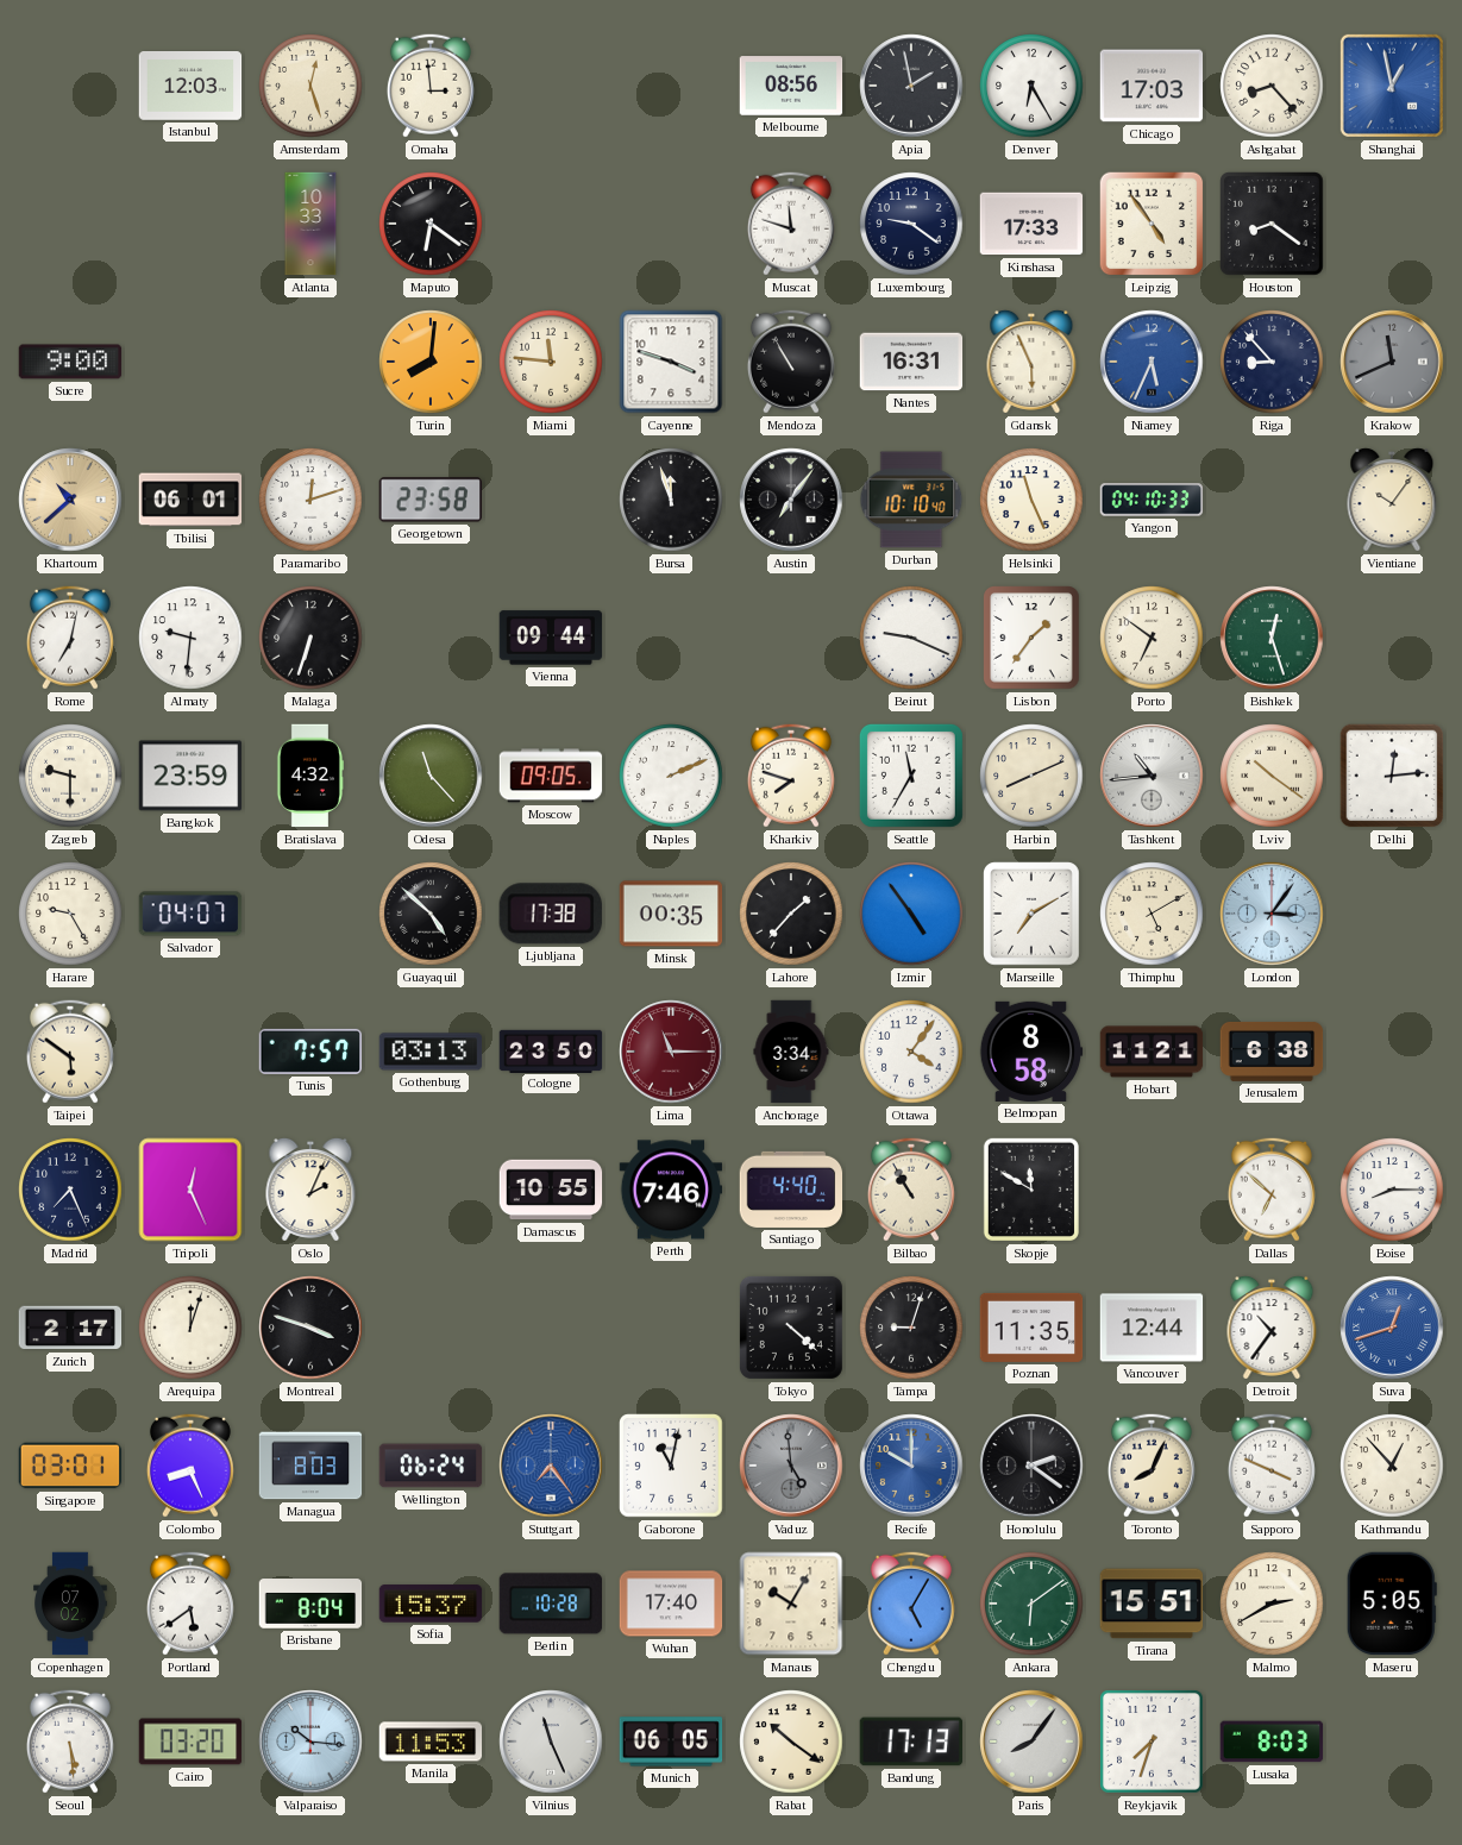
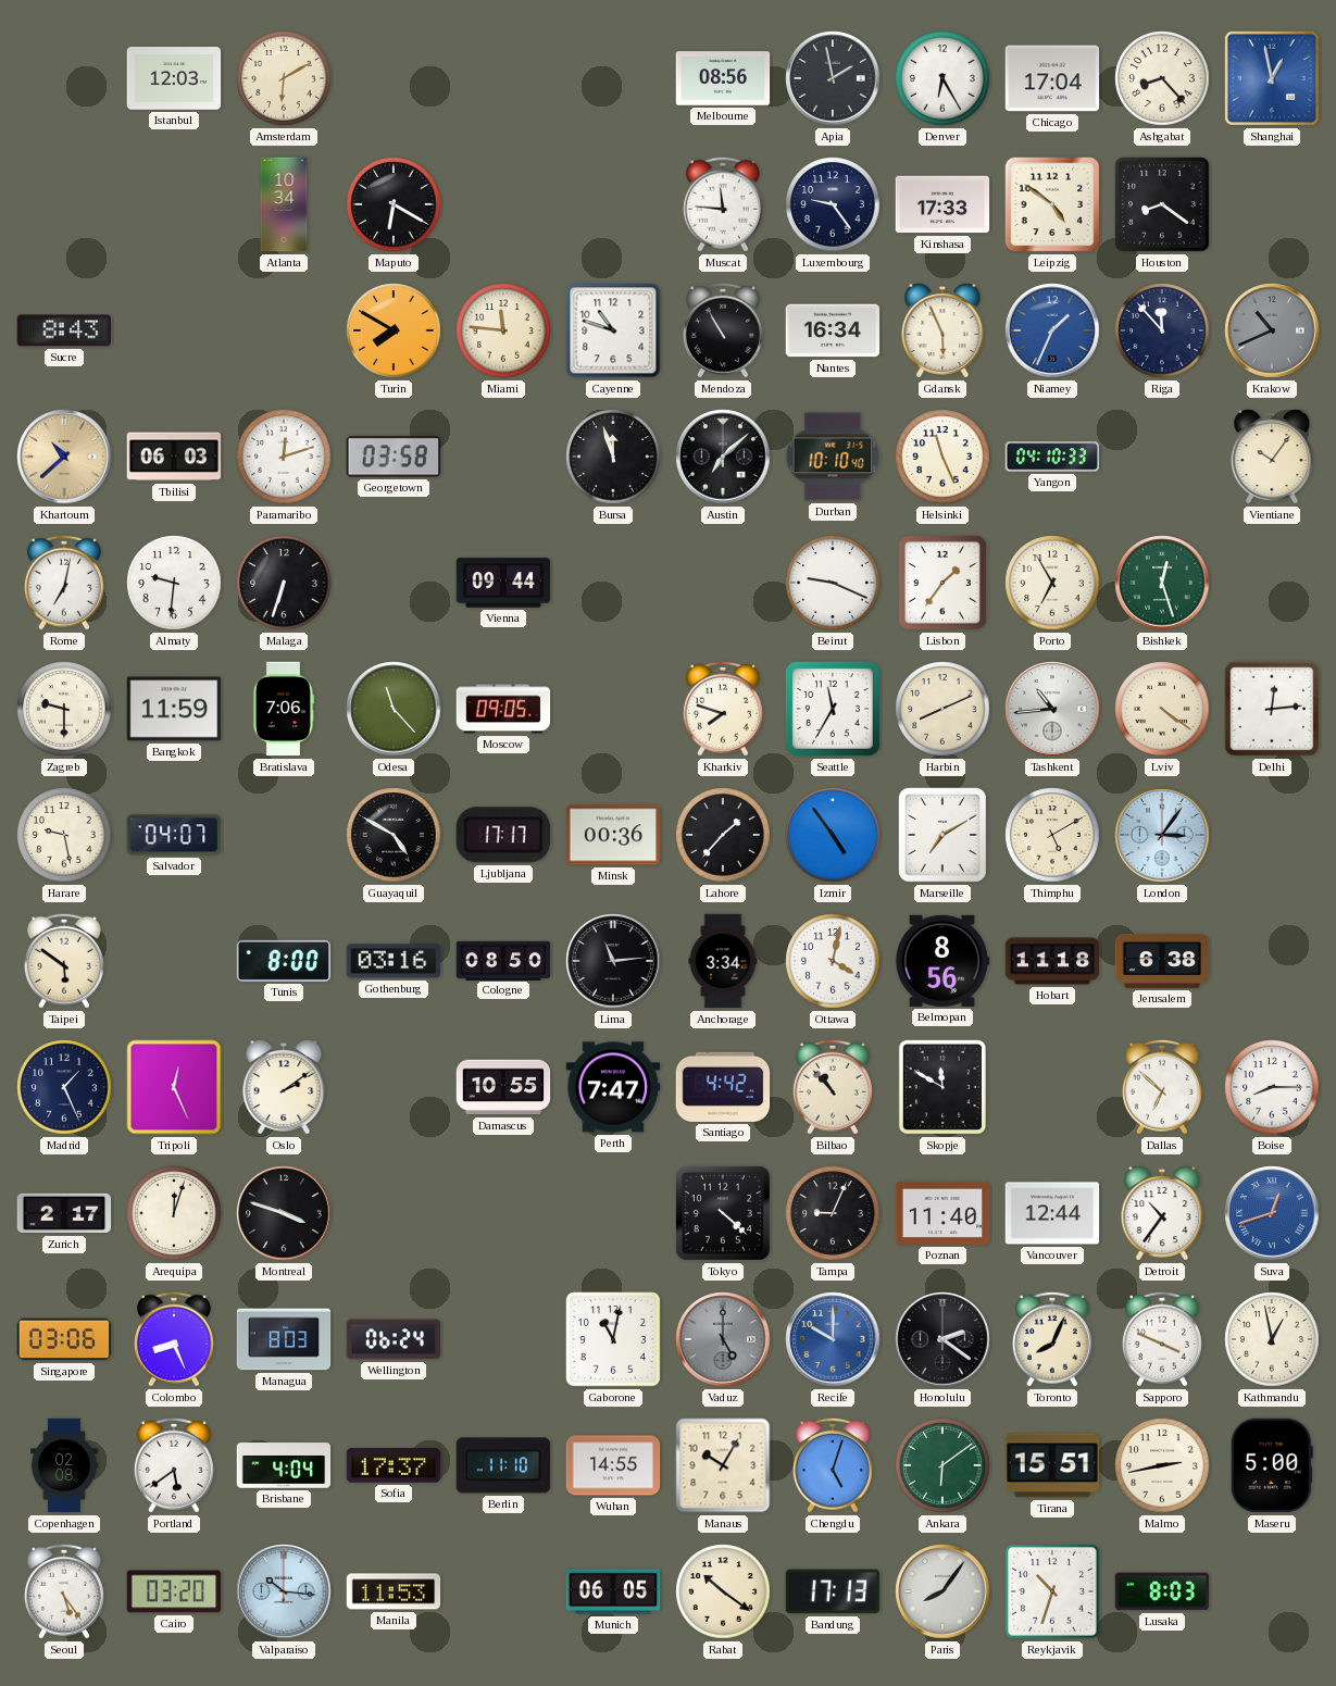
Amsterdam: 12:27 -> 6:10
Omaha: 2:59 -> none
Chicago: 17:03 -> 17:04
Atlanta: 10:33 -> 10:34
Maputo: 6:21 -> 6:20
Muscat: 11:48 -> 11:46
Luxembourg: 9:21 -> 9:24
Leipzig: 4:54 -> 4:51
Sucre: 9:00 -> 8:43
Turin: 8:01 -> 7:50
Cayenne: 3:48 -> 10:48
Nantes: 16:31 -> 16:34
Niamey: 5:34 -> 1:34
Riga: 8:53 -> 11:53
Krakow: 11:41 -> 10:41
Tbilisi: 06:01 -> 06:03
Georgetown: 23:58 -> 03:58
Austin: 7:06 -> 7:08
Porto: 6:51 -> 6:55
Bangkok: 23:59 -> 11:59
Bratislava: 4:32 -> 7:06
Naples: 2:11 -> none
Lviv: 10:21 -> 4:21
Harare: 9:25 -> 9:28
Guayaquil: 4:52 -> 4:50
Ljubljana: 17:38 -> 17:17
Minsk: 00:35 -> 00:36
Tunis: 7:57 -> 8:00
Gothenburg: 03:13 -> 03:16
Cologne: 23:50 -> 08:50
Lima: 11:15 -> 11:14
Lima dial: burgundy -> black
Ottawa: 4:06 -> 4:02
Belmopan: 8:58 -> 8:56
Hobart: 11:21 -> 11:18
Madrid: 7:26 -> 1:26
Oslo: 2:04 -> 2:09
Perth: 7:46 -> 7:47
Santiago: 4:40 -> 4:42
Bilbao: 10:55 -> 10:53
Tampa: 9:03 -> 9:04
Poznan: 11:35 -> 11:40
Singapore: 03:01 -> 03:06
Stuttgart: 7:24 -> none
Vaduz: 4:59 -> 5:00
Kathmandu: 12:53 -> 12:58
Copenhagen: 07:02 -> 02:08
Brisbane: 8:04 -> 4:04
Sofia: 15:37 -> 17:37
Berlin: 10:28 -> 11:10
Wuhan: 17:40 -> 14:55
Chengdu: 5:05 -> 5:03
Malmo: 2:40 -> 2:43
Maseru: 5:05 -> 5:00
Seoul: 5:29 -> 5:24
Vilnius: 11:26 -> none
Reykjavik: 7:33 -> 10:33
